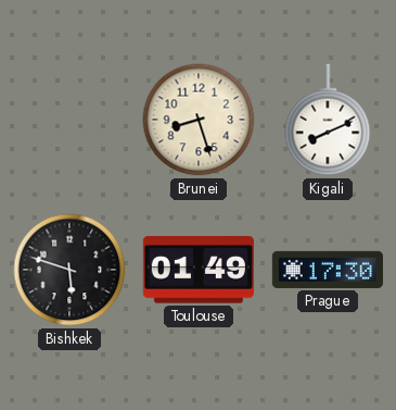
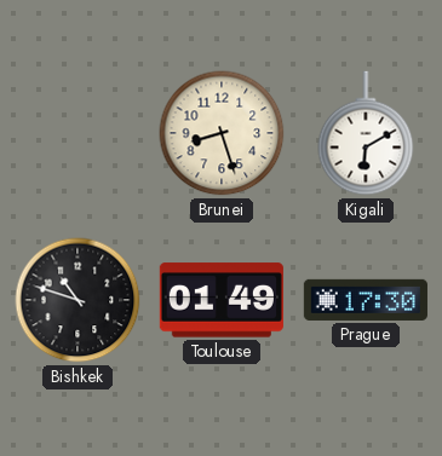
Kigali: 8:11 -> 6:10
Bishkek: 5:48 -> 10:48
